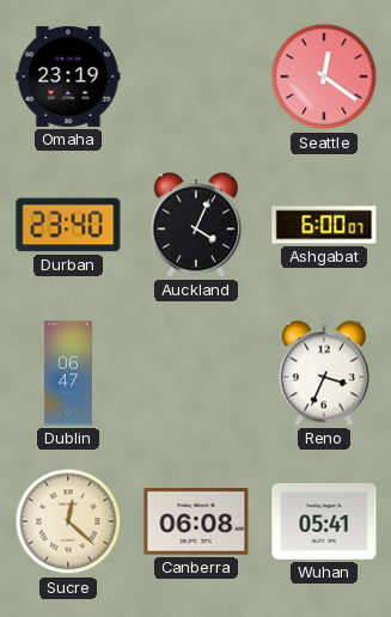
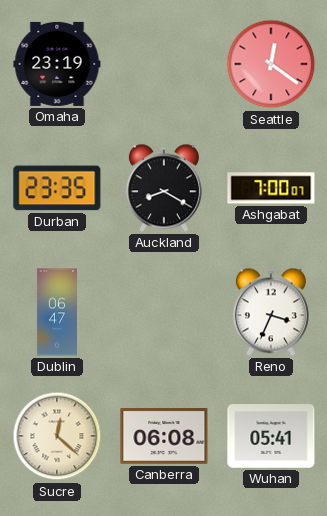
Durban: 23:40 -> 23:35
Auckland: 4:04 -> 8:20
Ashgabat: 6:00 -> 7:00
